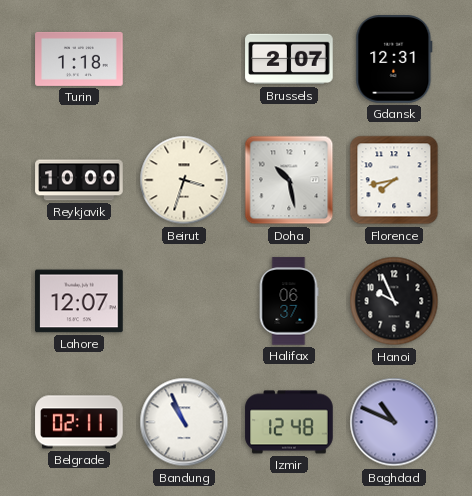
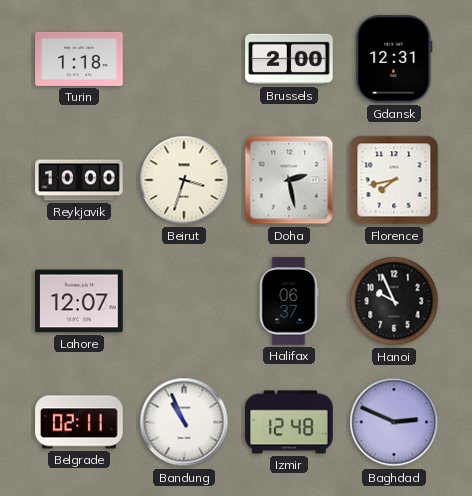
Brussels: 2:07 -> 2:00
Doha: 10:28 -> 2:28
Baghdad: 10:49 -> 2:49
